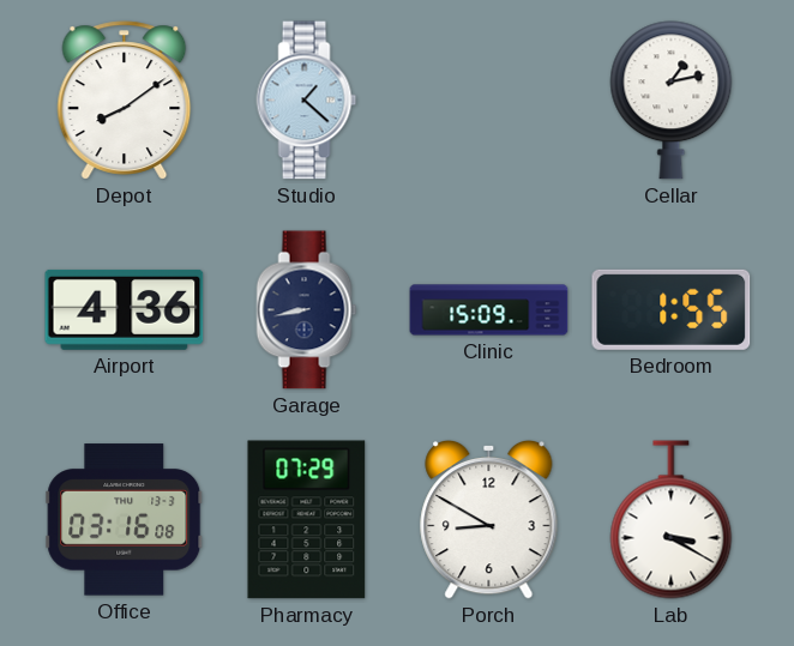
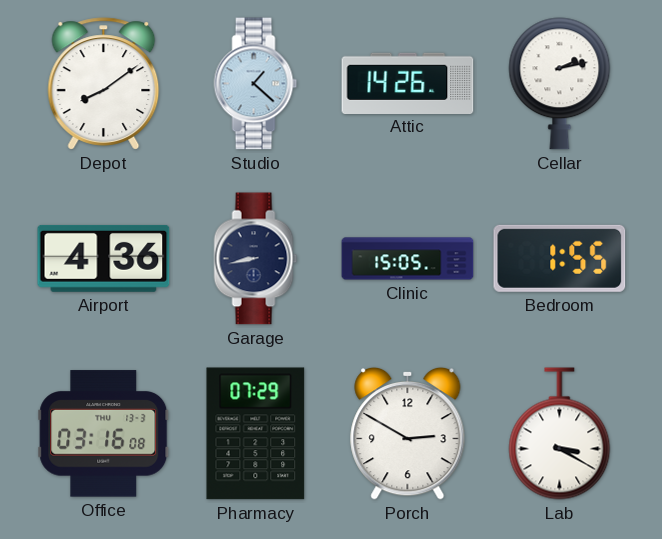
Attic: none -> 14:26
Cellar: 1:13 -> 2:13
Clinic: 15:09 -> 15:05
Porch: 8:50 -> 2:50
